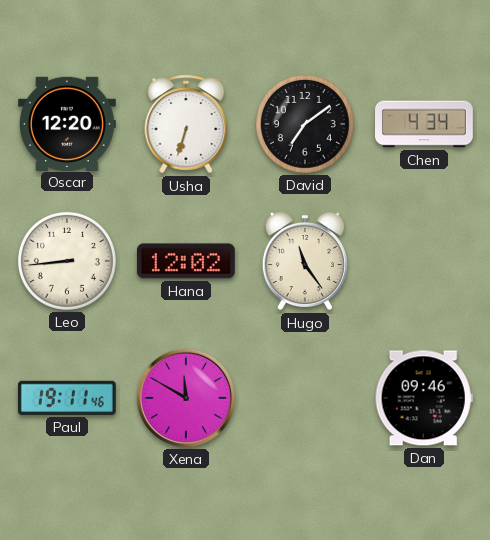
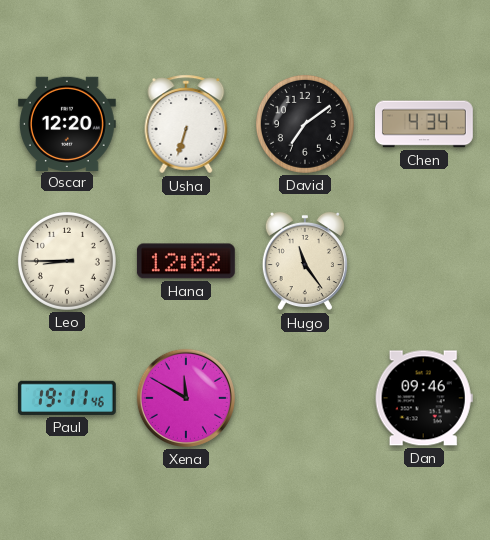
Leo: 8:44 -> 8:45
